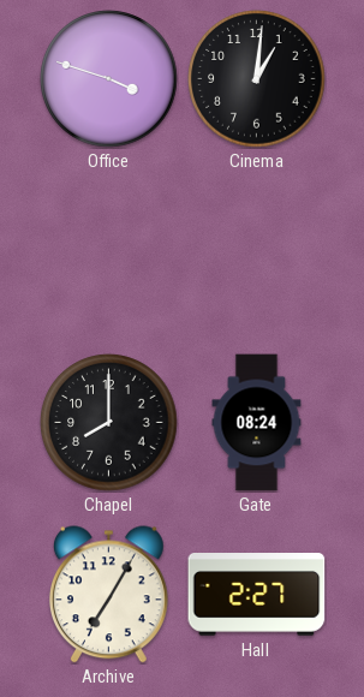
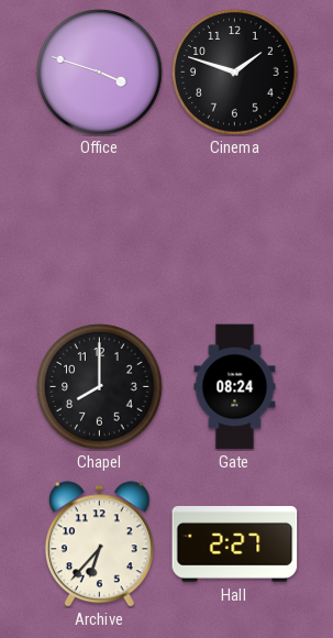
Cinema: 1:01 -> 1:48
Archive: 7:05 -> 6:37
